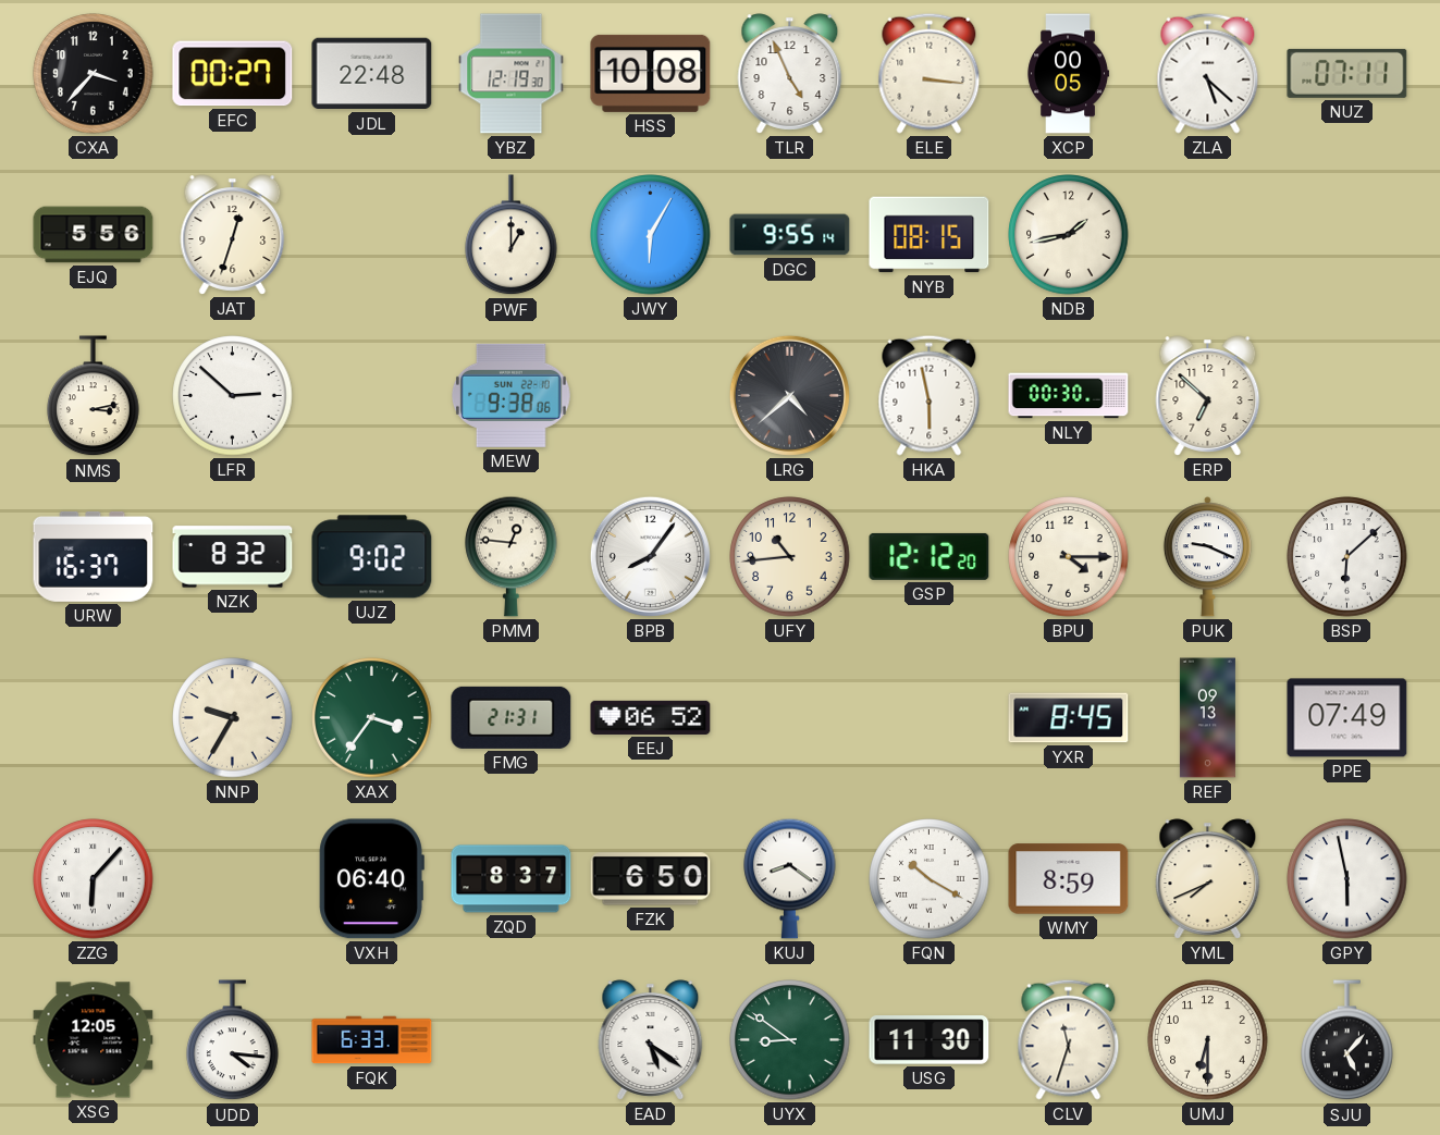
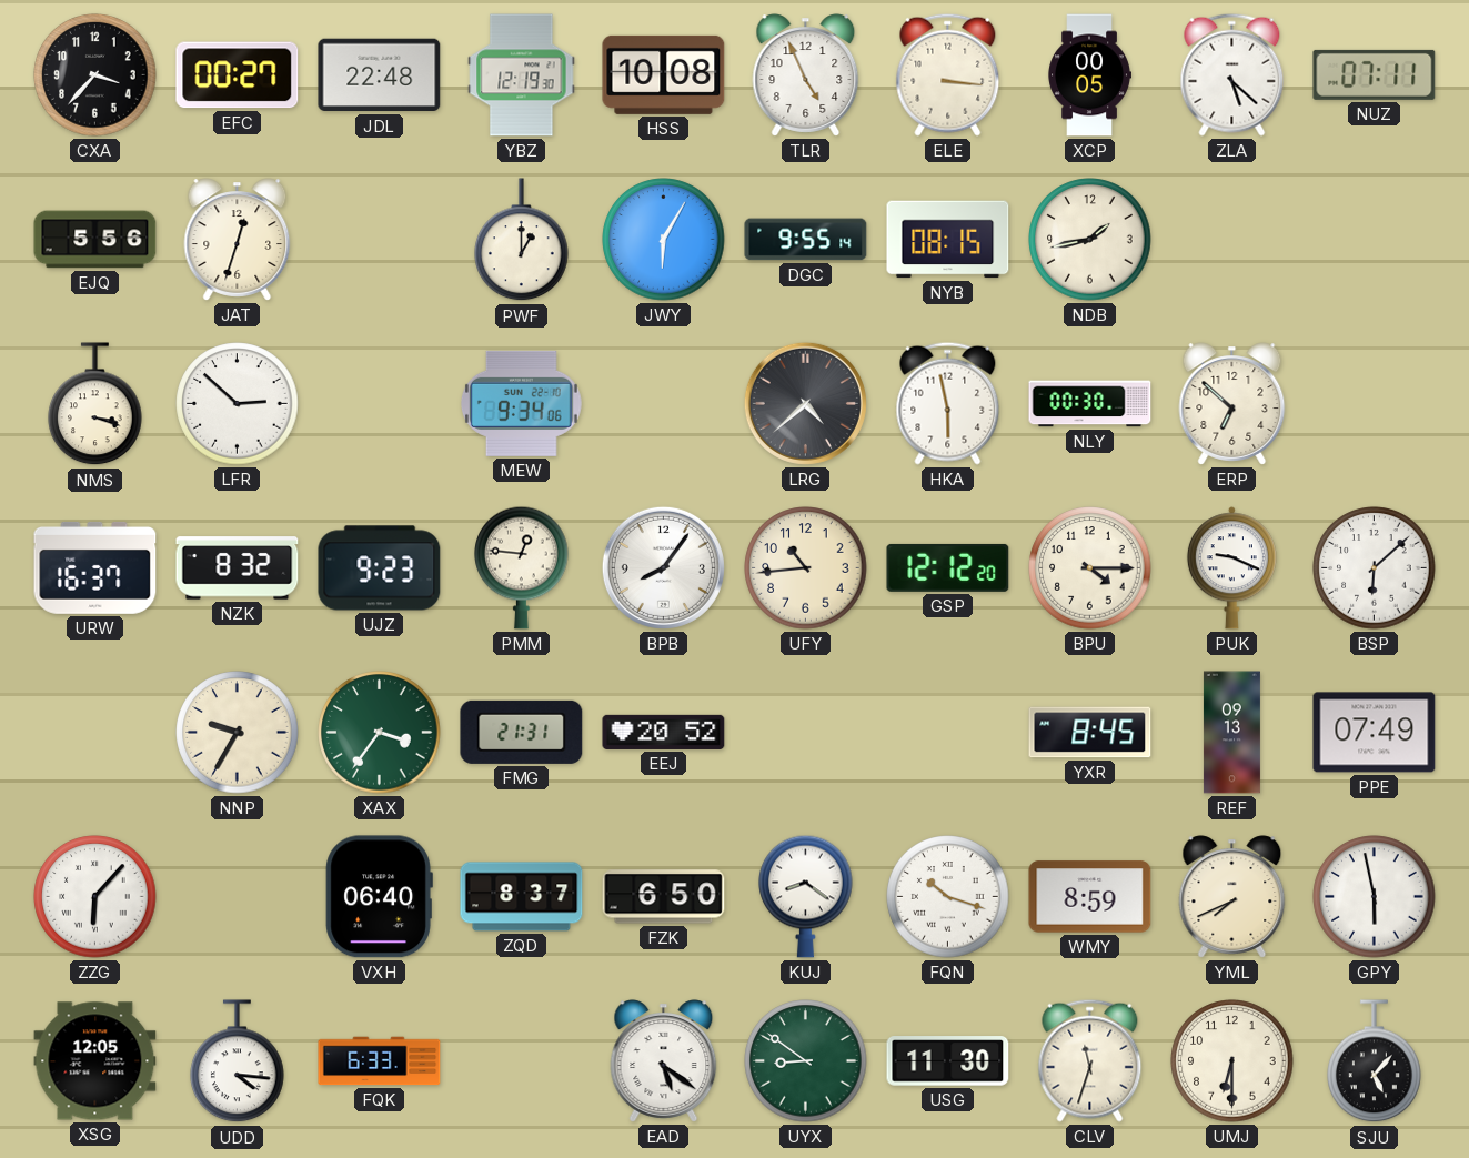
NMS: 3:13 -> 3:18
MEW: 9:38 -> 9:34
UJZ: 9:02 -> 9:23
EEJ: 06:52 -> 20:52
FQN: 10:20 -> 10:18
